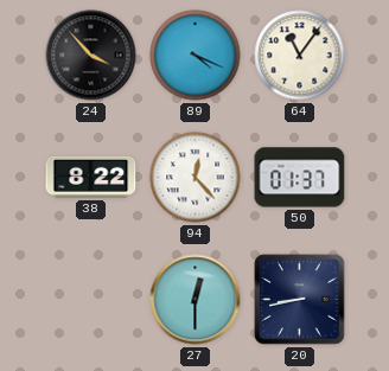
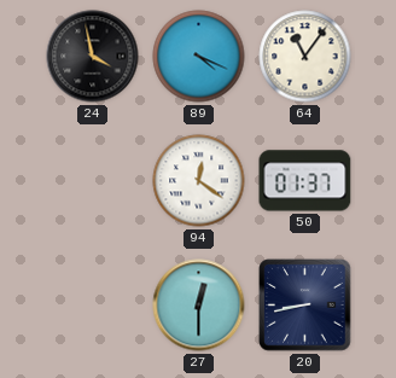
24: 3:53 -> 3:58
38: 8:22 -> none
94: 12:23 -> 12:21
